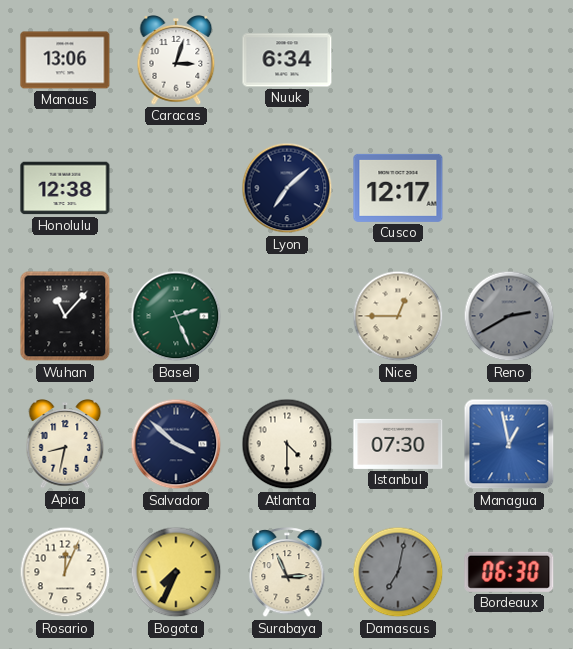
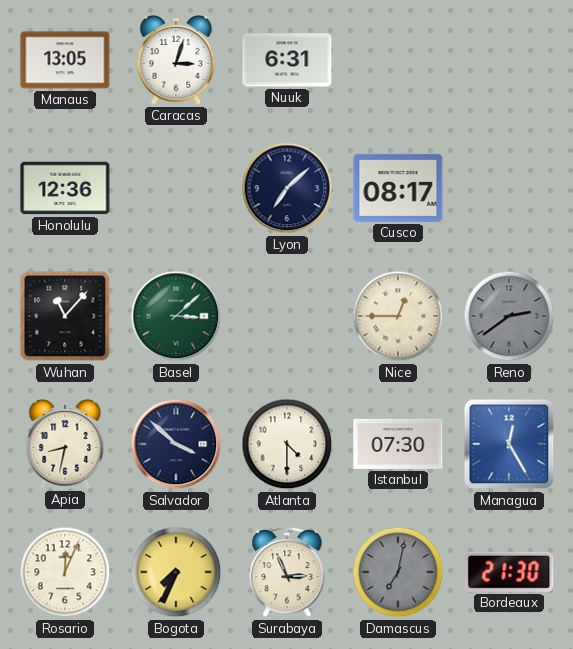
Manaus: 13:06 -> 13:05
Nuuk: 6:34 -> 6:31
Honolulu: 12:38 -> 12:36
Cusco: 12:17 -> 08:17
Basel: 2:26 -> 3:08
Reno: 2:40 -> 2:39
Managua: 12:58 -> 12:25
Bordeaux: 06:30 -> 21:30
